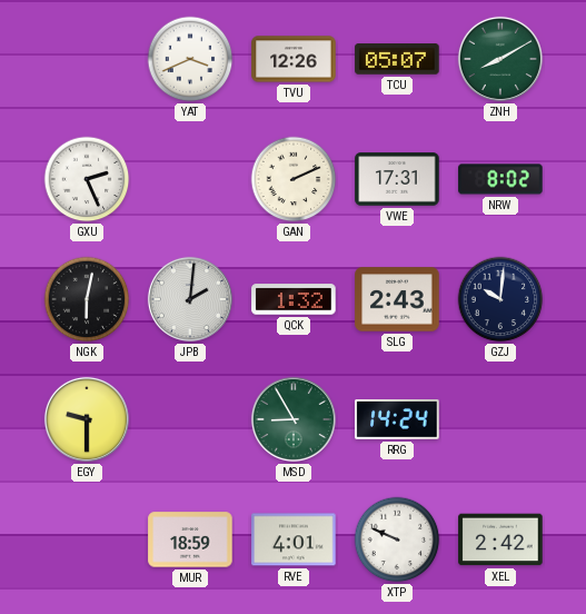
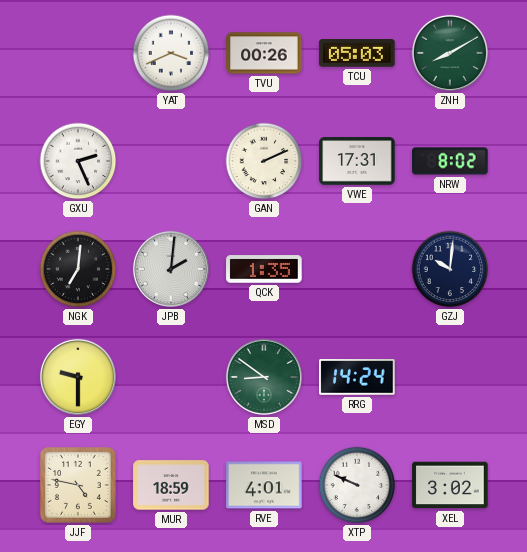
TVU: 12:26 -> 00:26
TCU: 05:07 -> 05:03
NGK: 6:02 -> 7:01
QCK: 1:32 -> 1:35
SLG: 2:43 -> none
MSD: 8:55 -> 8:51
JJF: none -> 4:47
XEL: 2:42 -> 3:02
